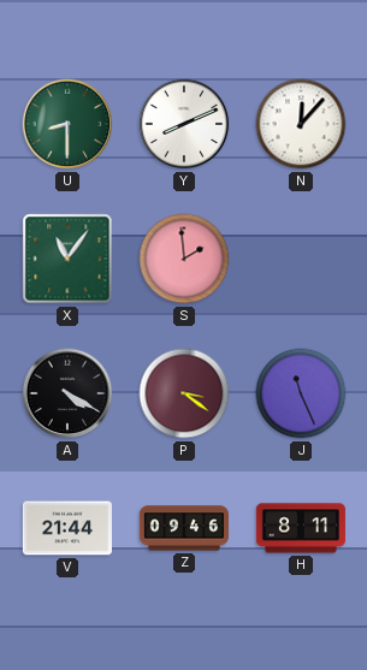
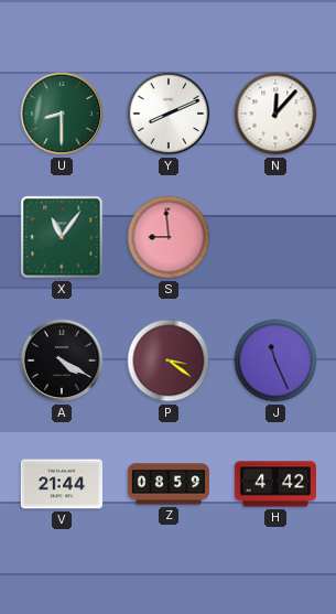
S: 1:59 -> 8:59
Z: 09:46 -> 08:59
H: 8:11 -> 4:42
